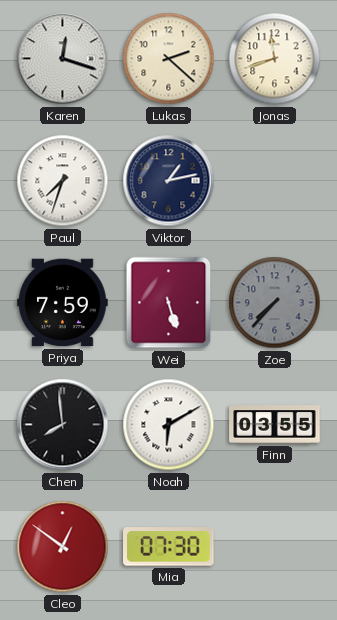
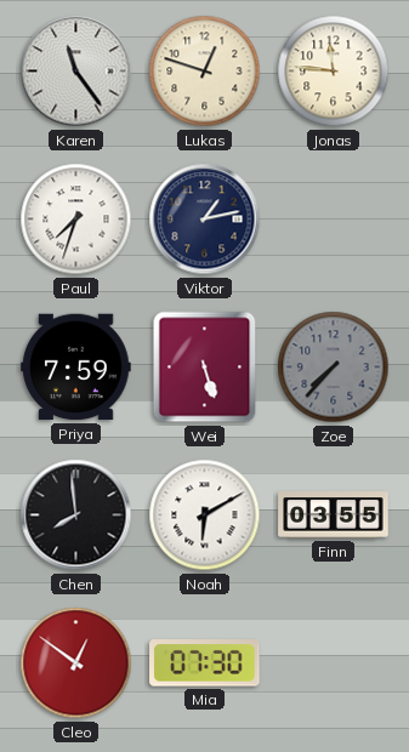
Karen: 12:18 -> 11:24
Lukas: 2:22 -> 12:48
Jonas: 11:42 -> 11:46
